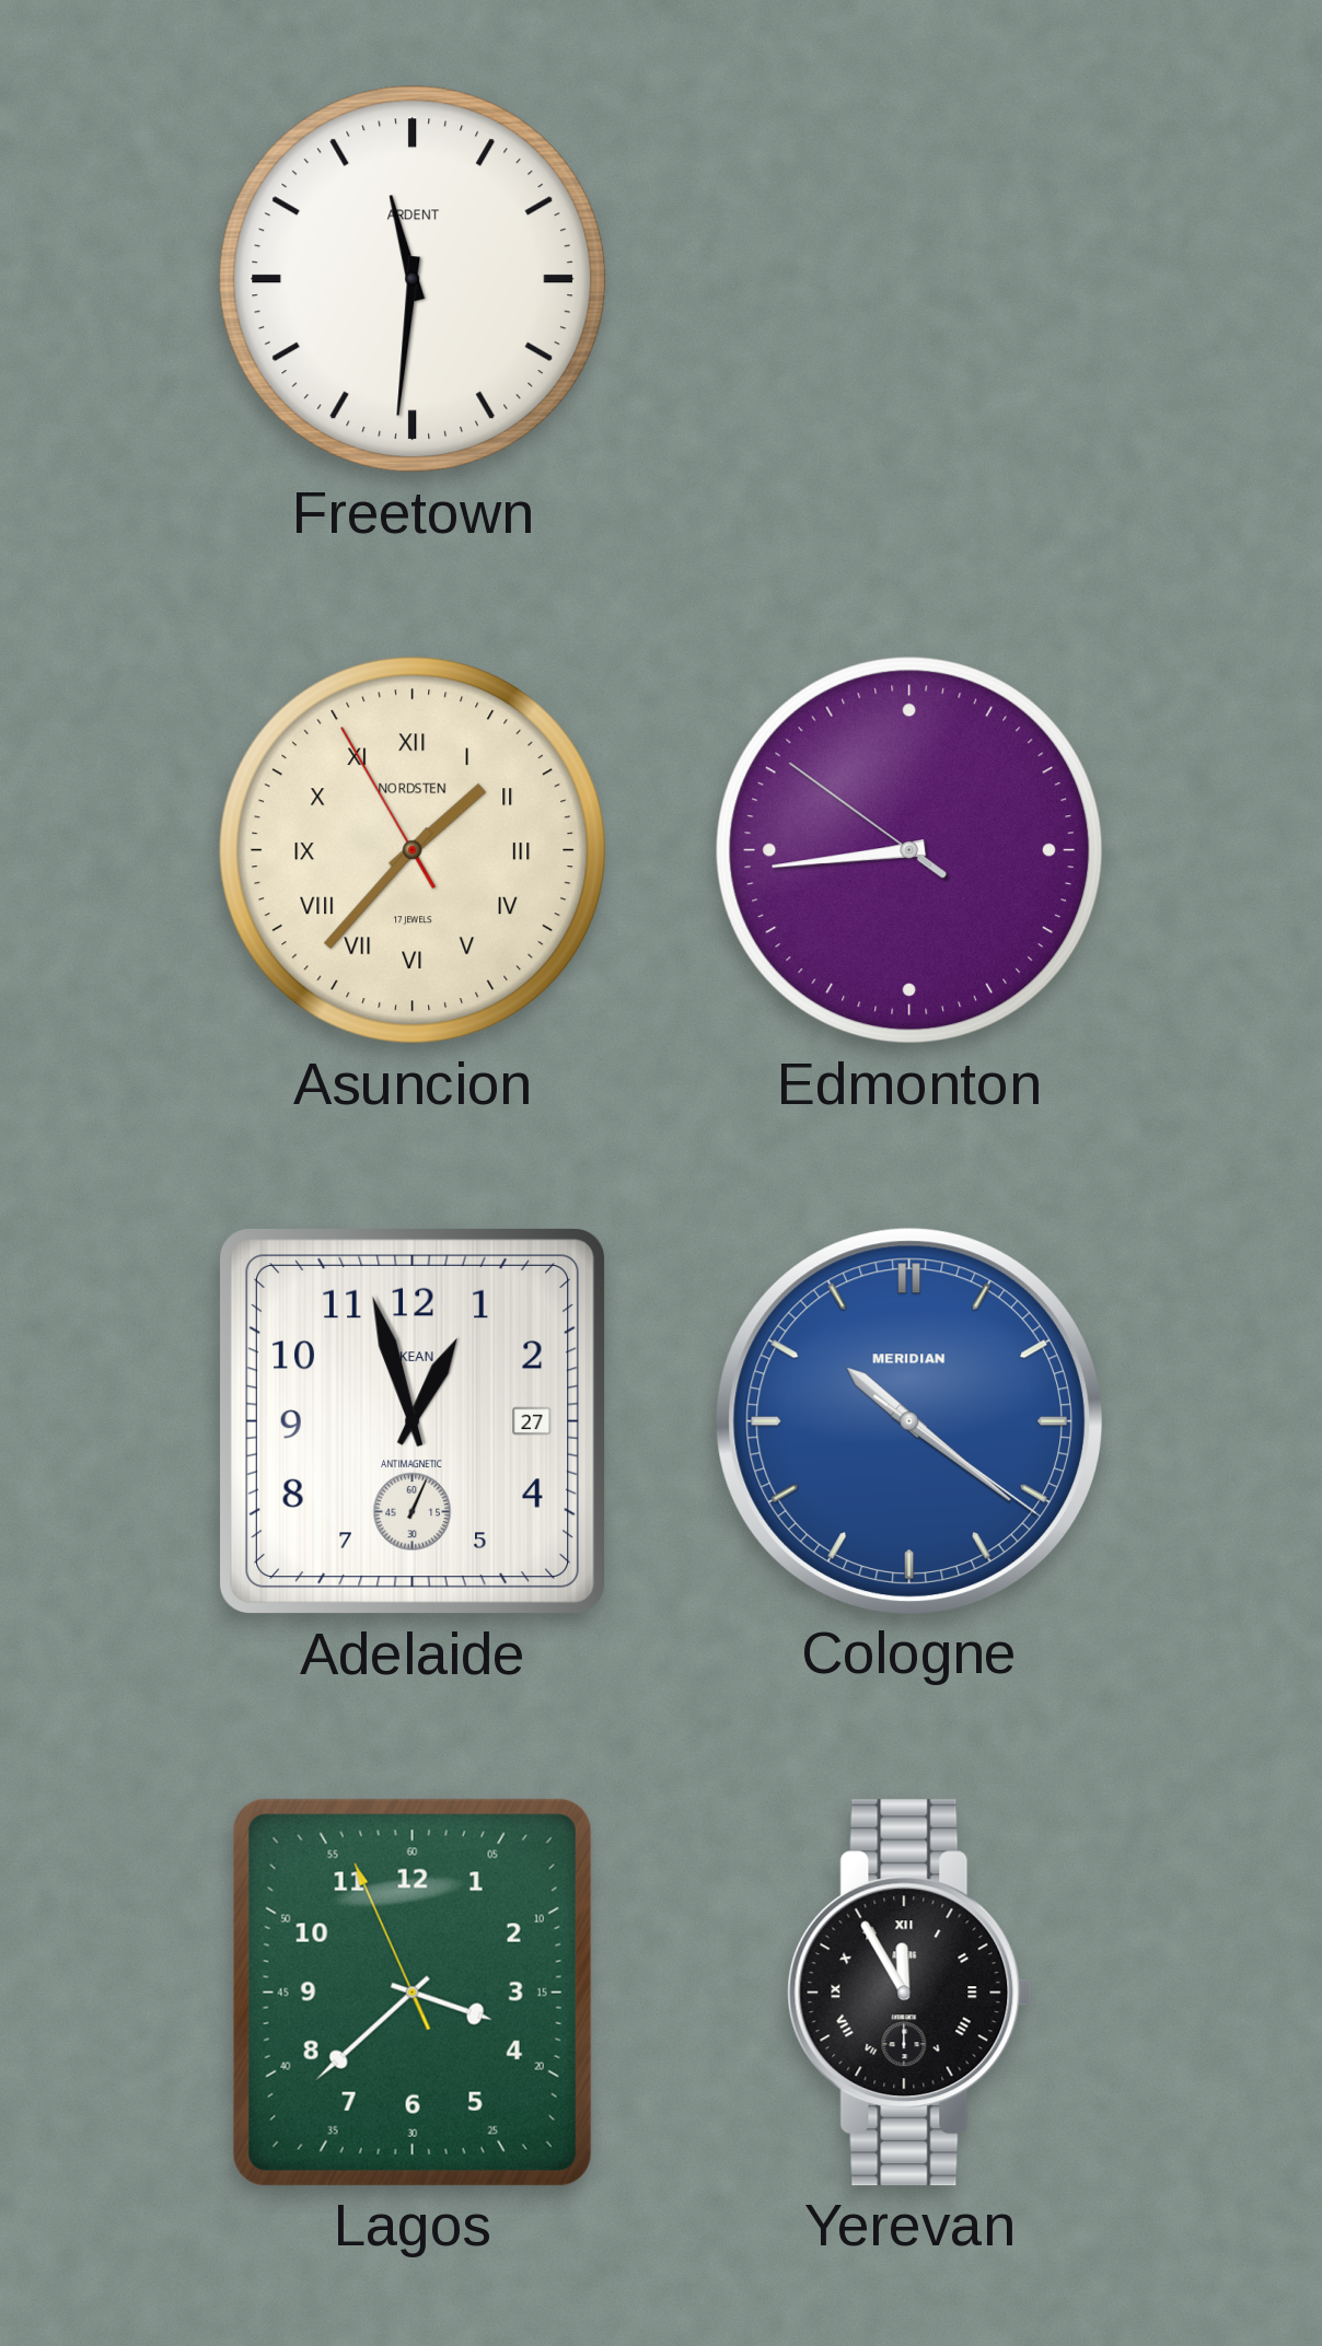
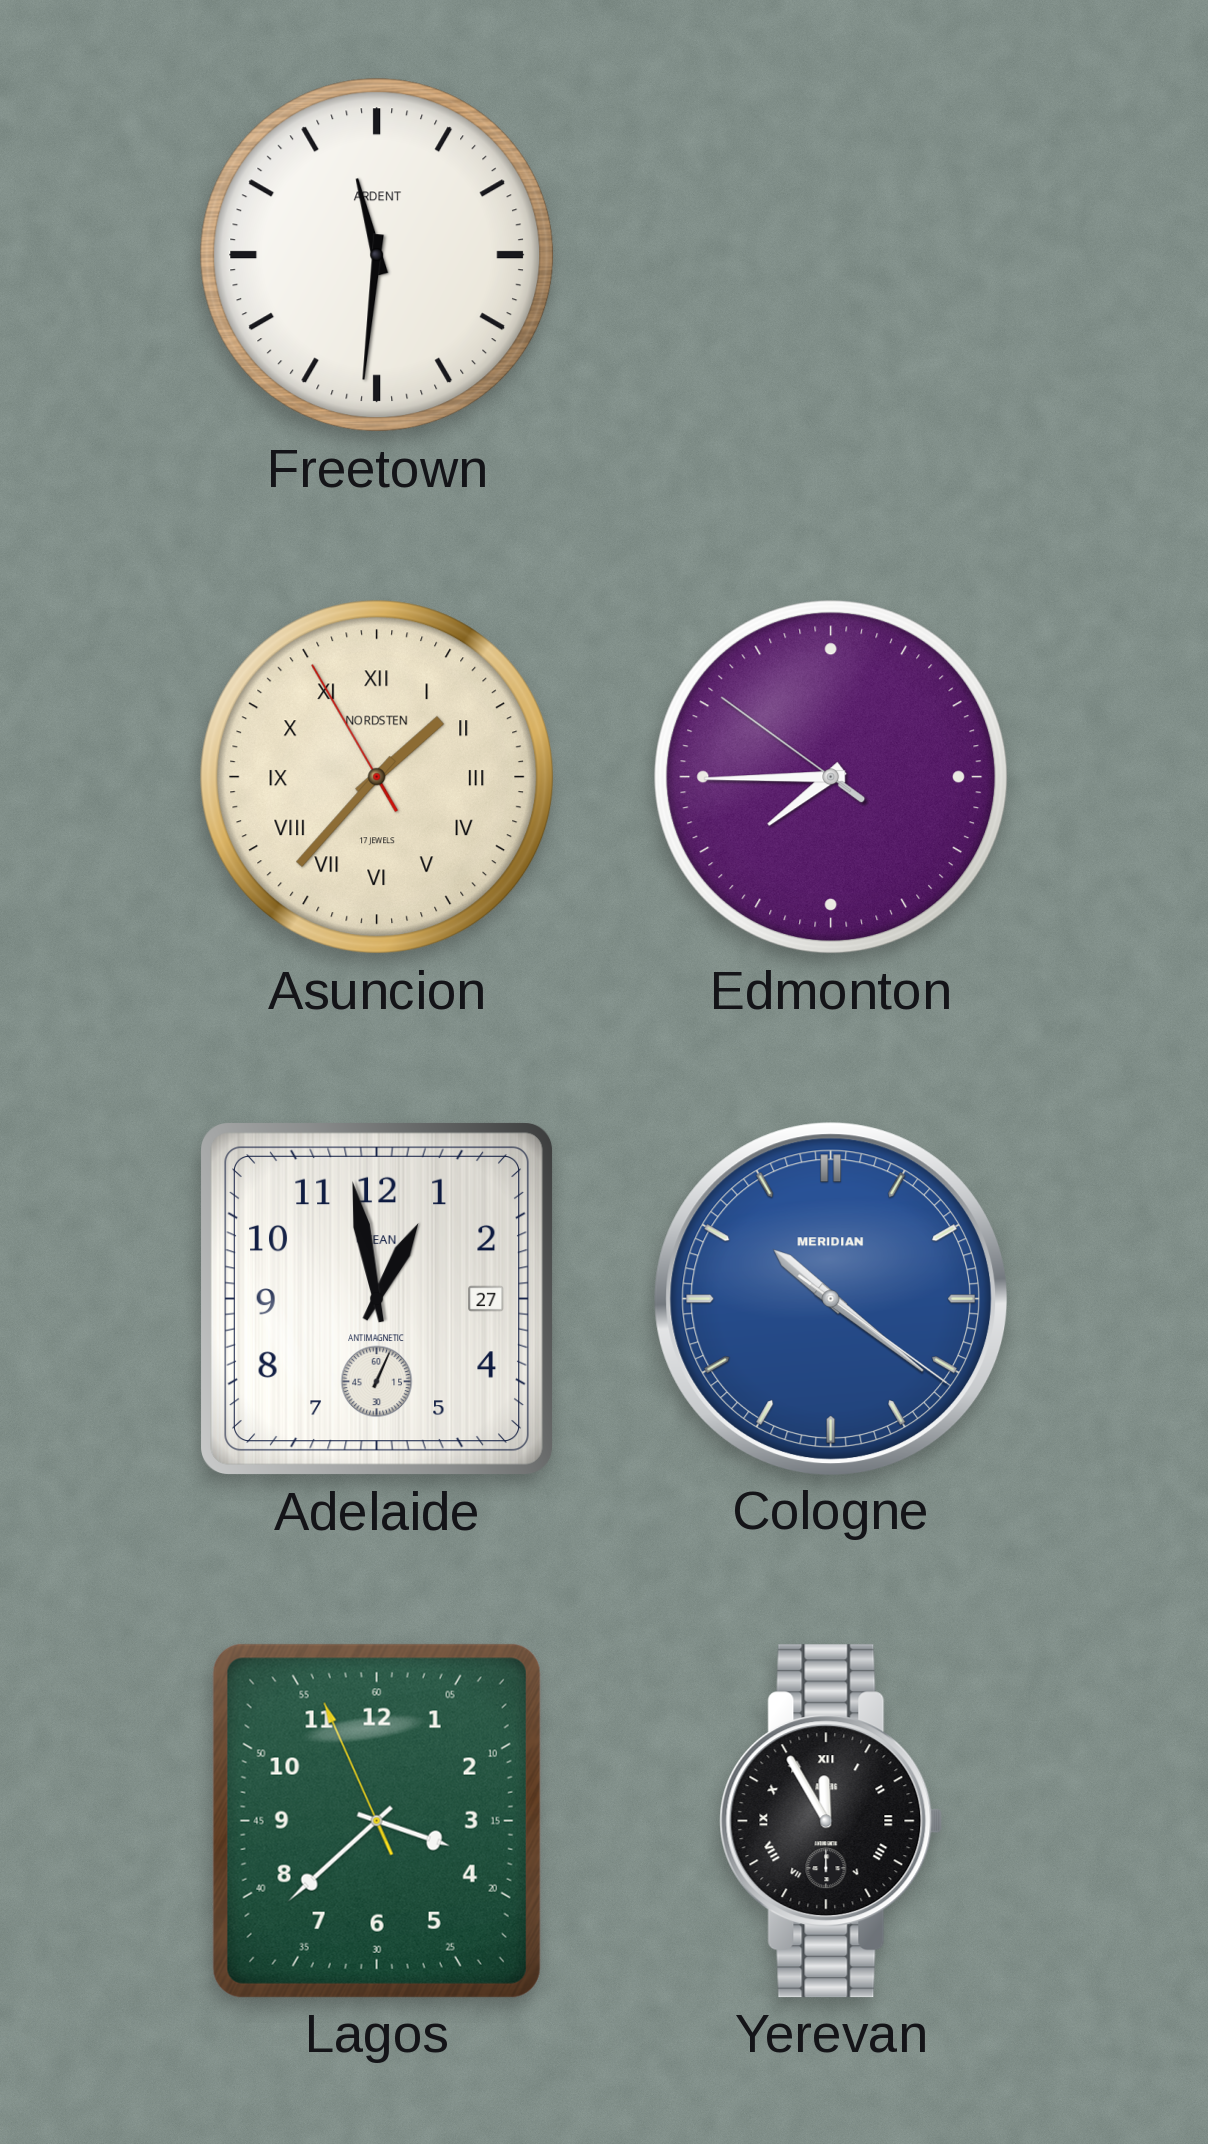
Edmonton: 8:43 -> 7:44
Adelaide: 12:57 -> 12:58
